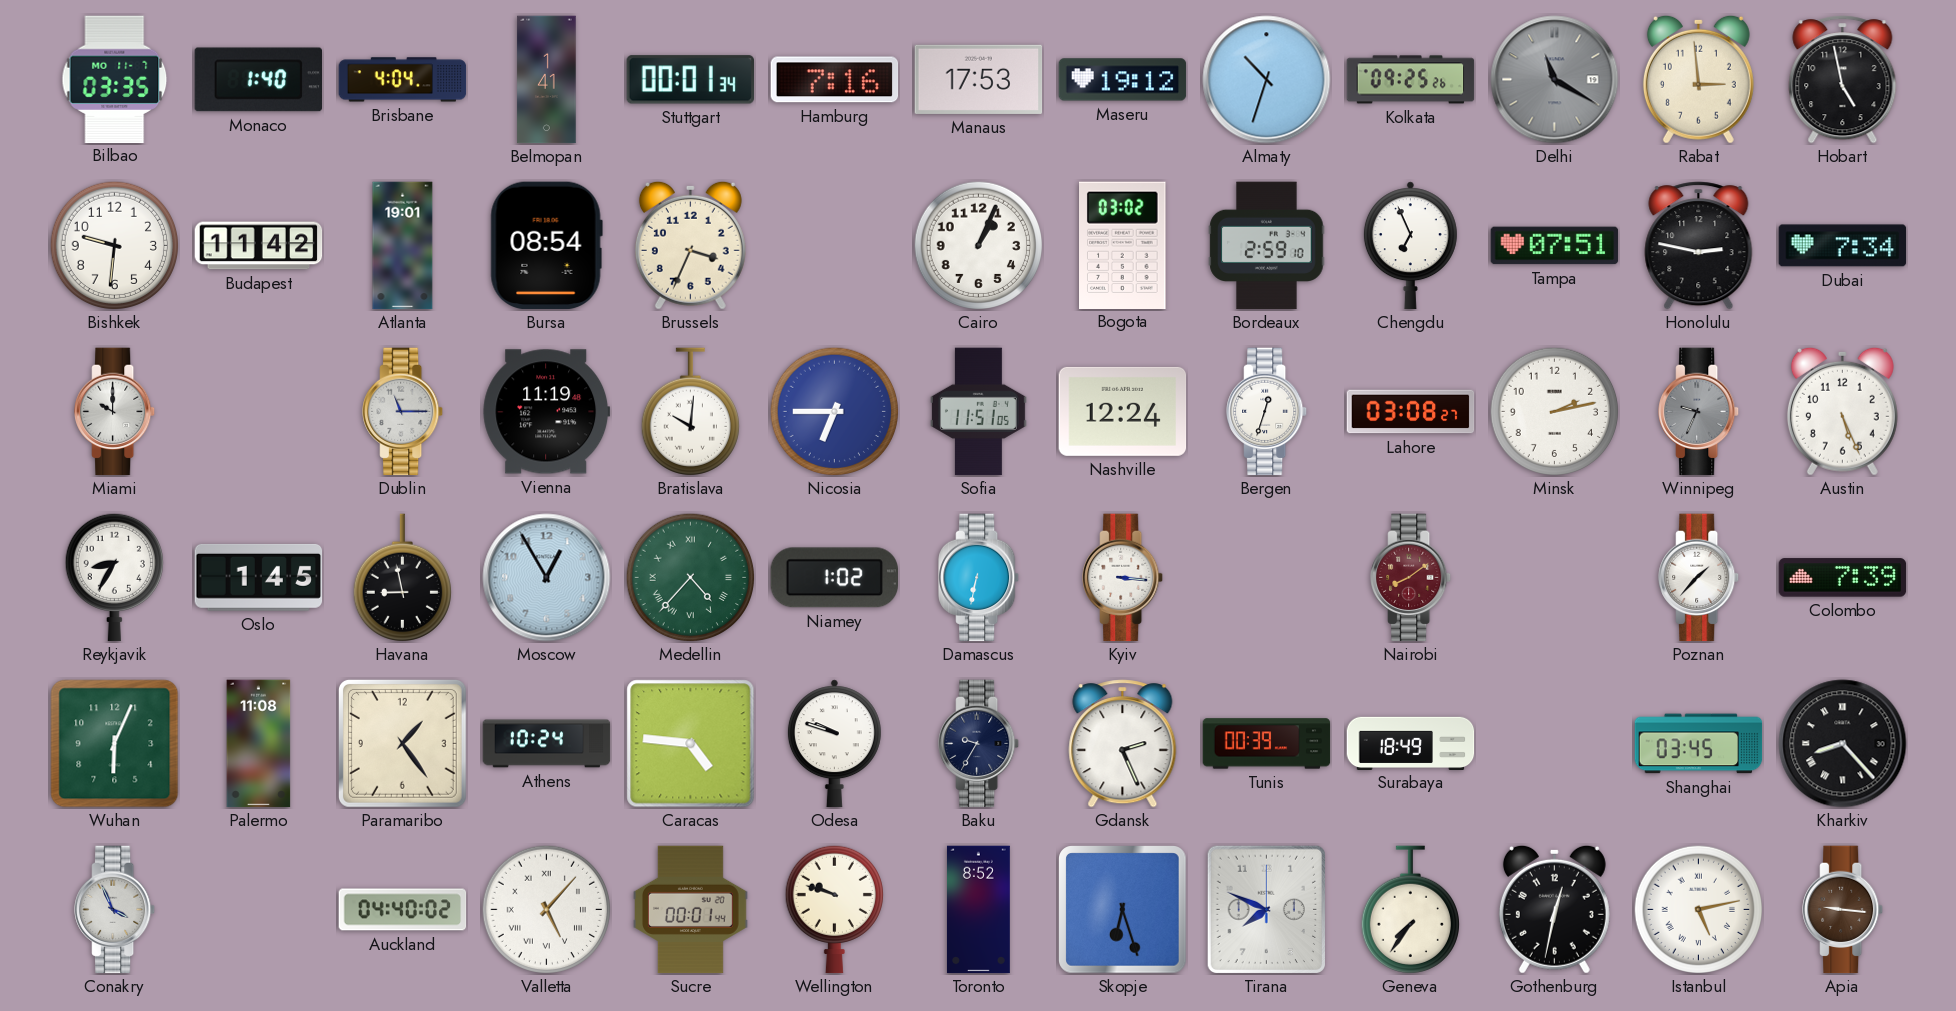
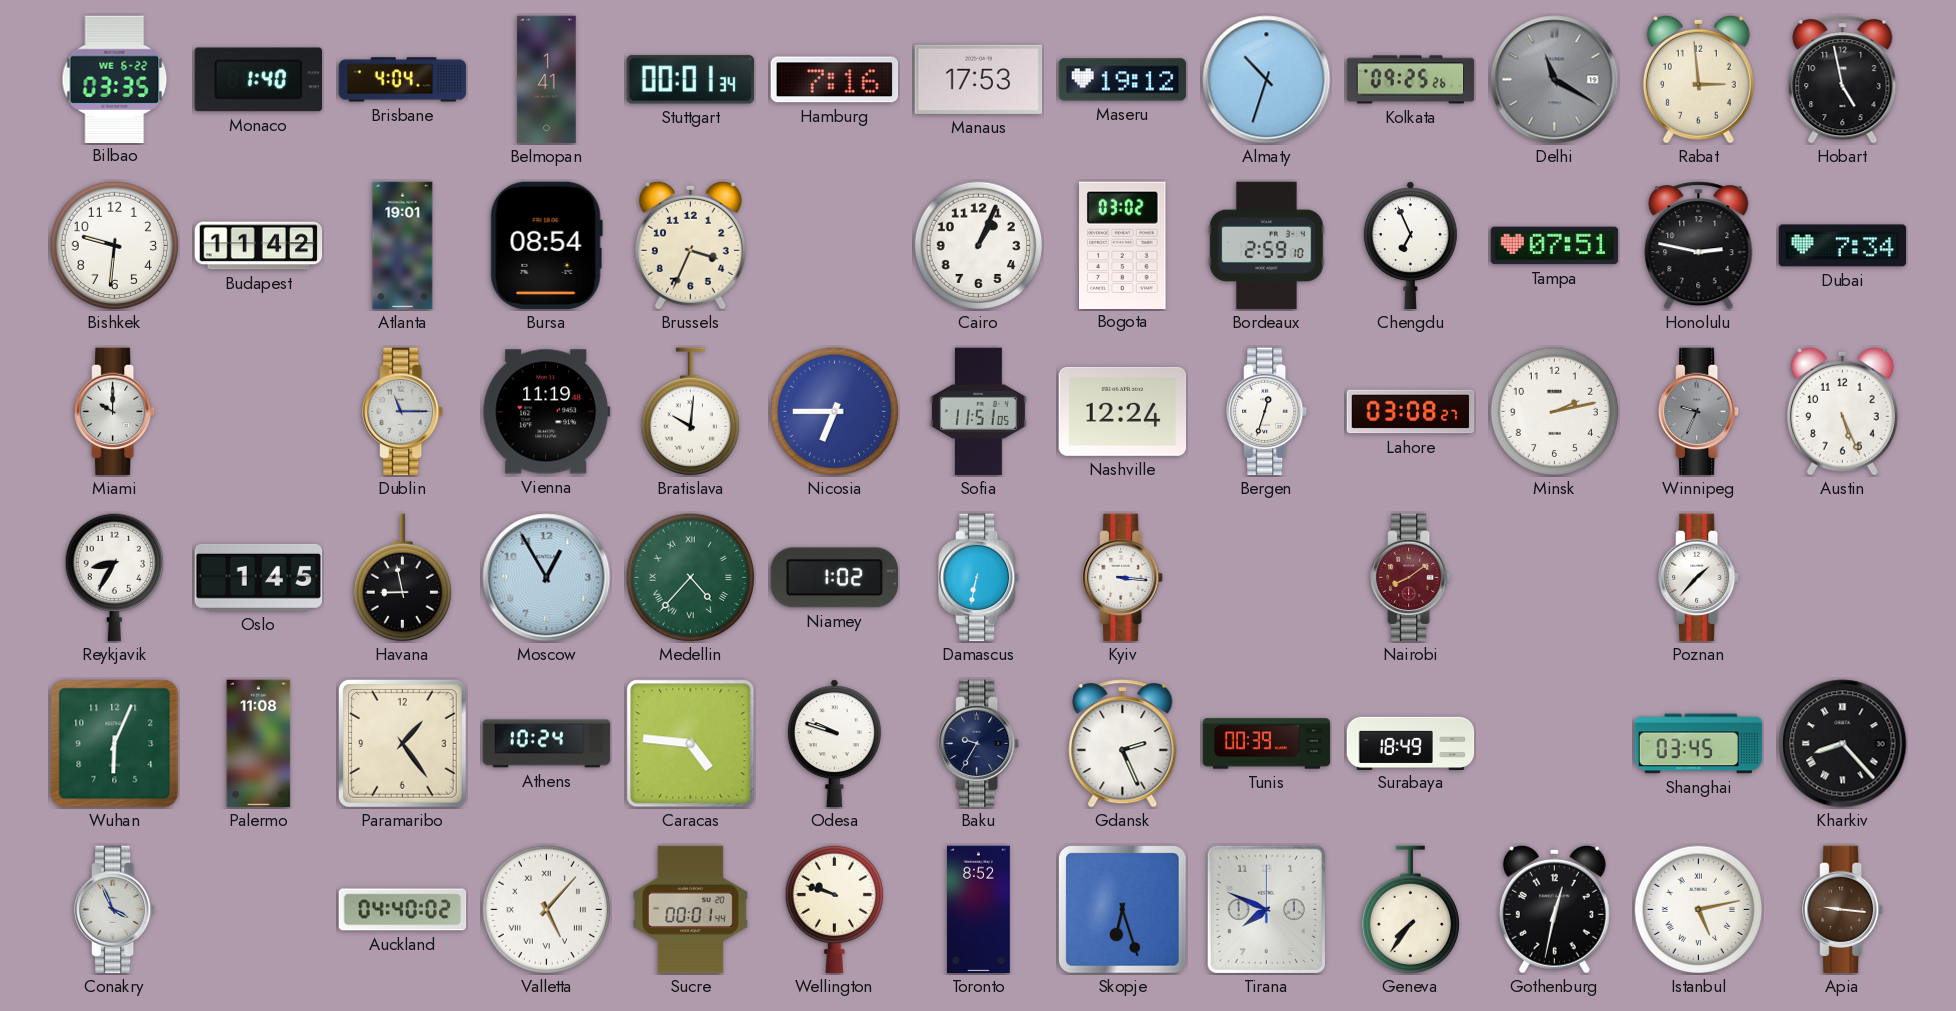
Bilbao date: MO 11-7 -> WE 6-22
Colombo: 7:39 -> none
